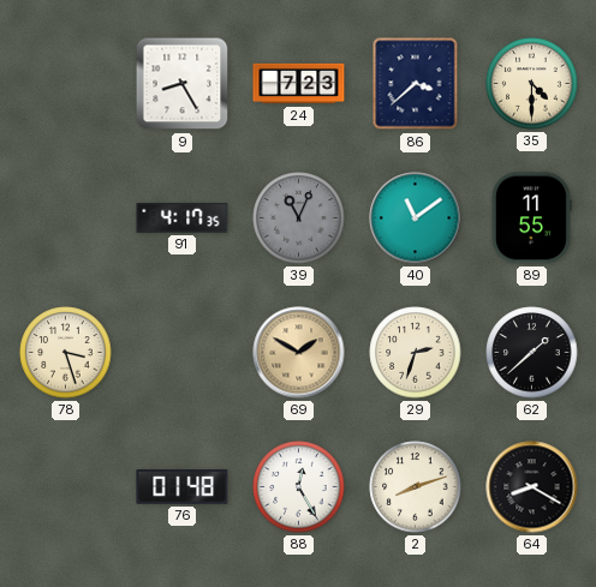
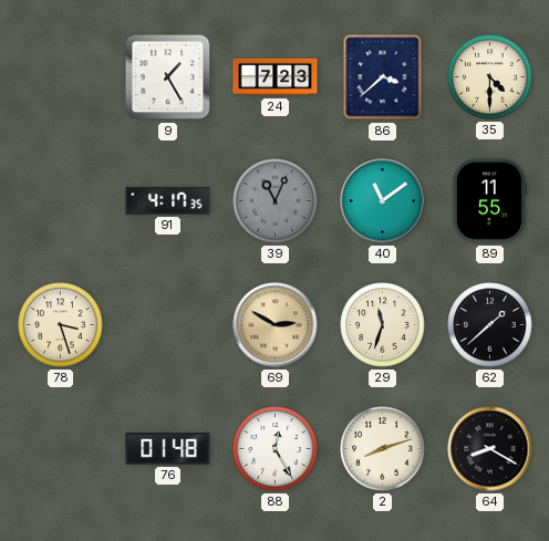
9: 8:25 -> 1:25
69: 1:50 -> 2:50
29: 2:33 -> 11:33
